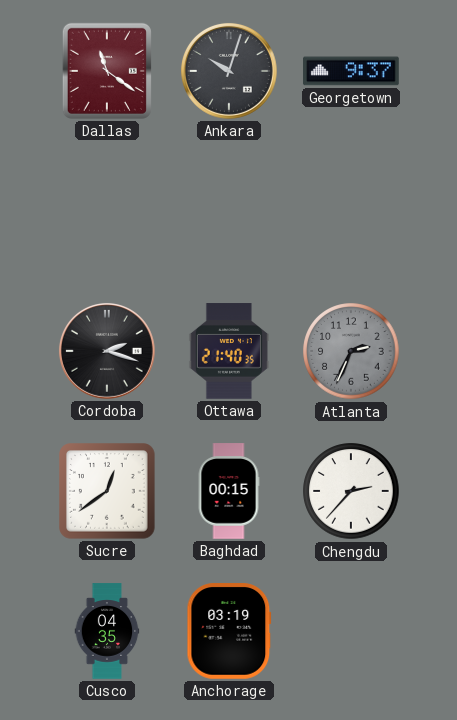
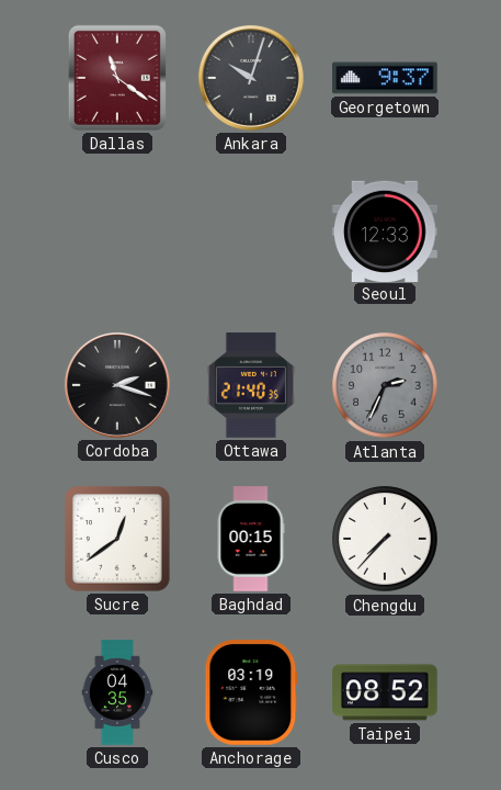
Seoul: none -> 12:33
Chengdu: 2:37 -> 7:37
Taipei: none -> 08:52
